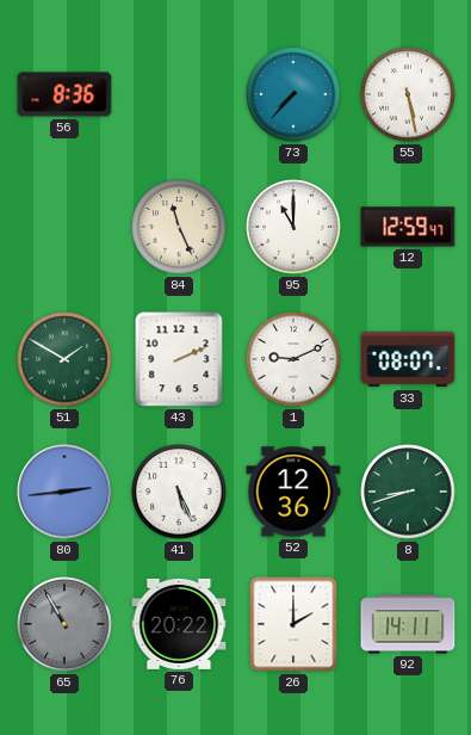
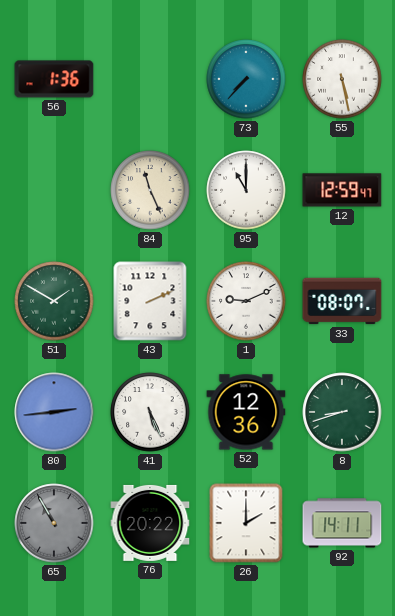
56: 8:36 -> 1:36
